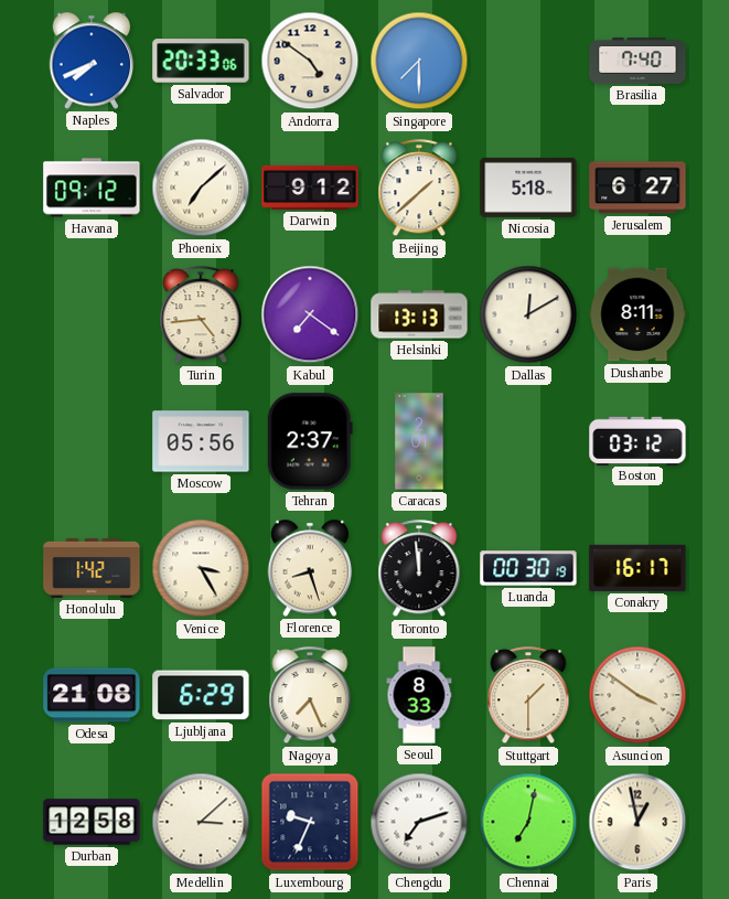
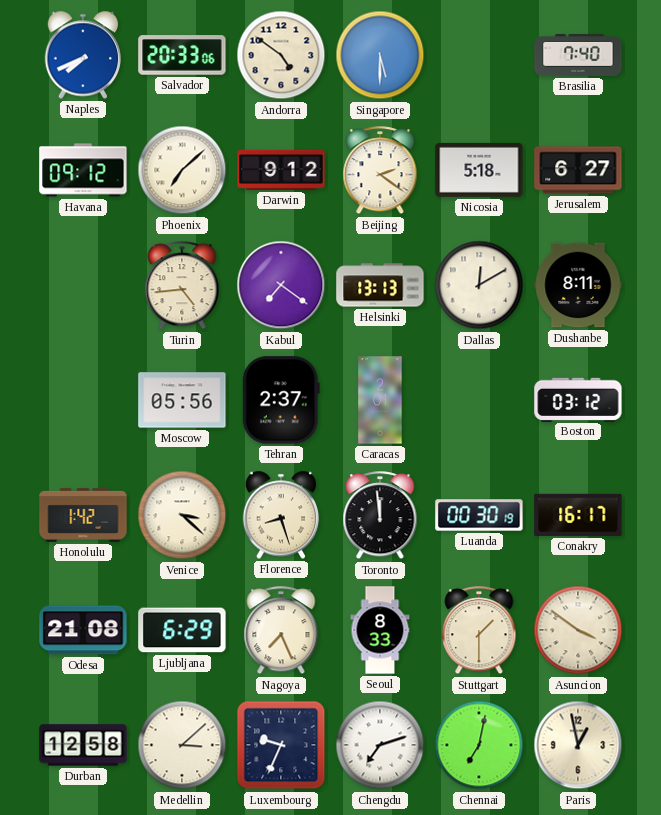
Singapore: 7:30 -> 5:30
Beijing: 1:38 -> 2:21
Venice: 3:25 -> 3:22
